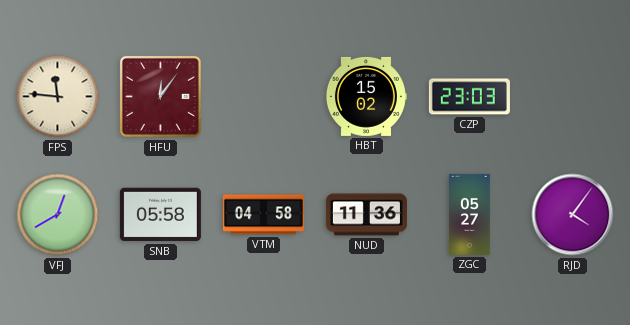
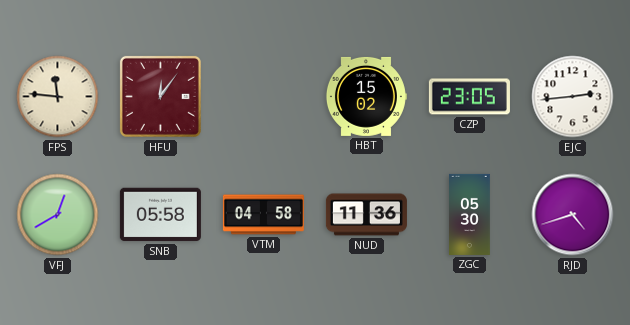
CZP: 23:03 -> 23:05
EJC: none -> 2:44
ZGC: 05:27 -> 05:30
RJD: 4:06 -> 4:42
